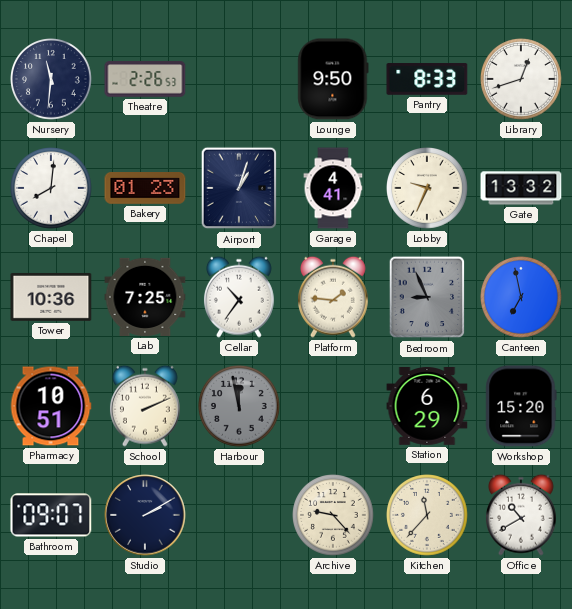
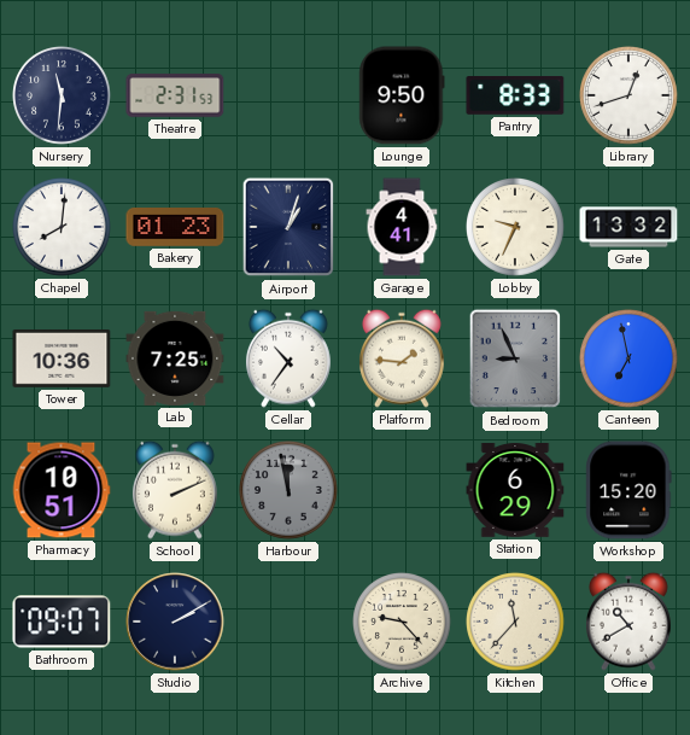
Theatre: 2:26 -> 2:31
